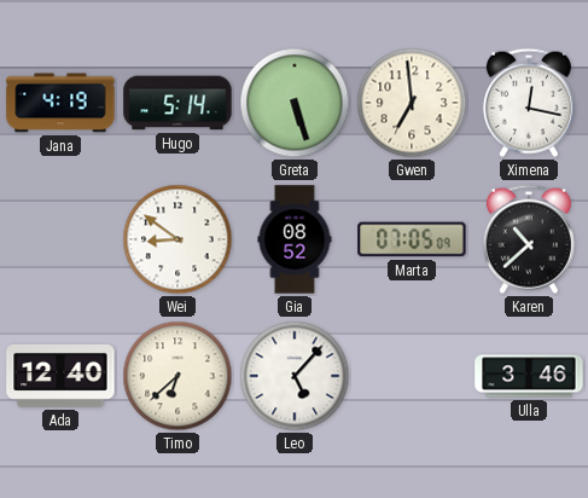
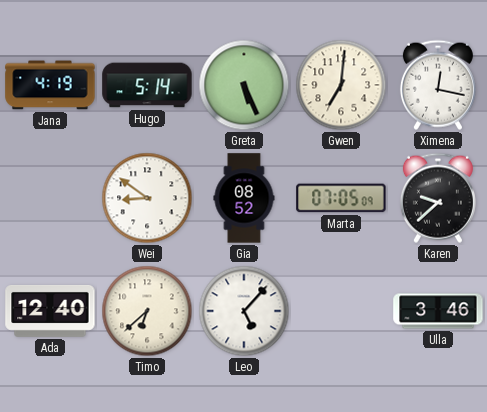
Greta: 5:27 -> 5:26
Gwen: 6:59 -> 7:01
Karen: 10:38 -> 9:38
